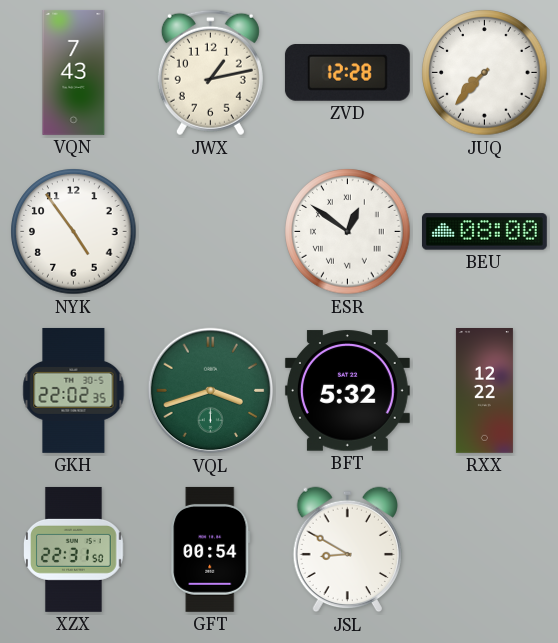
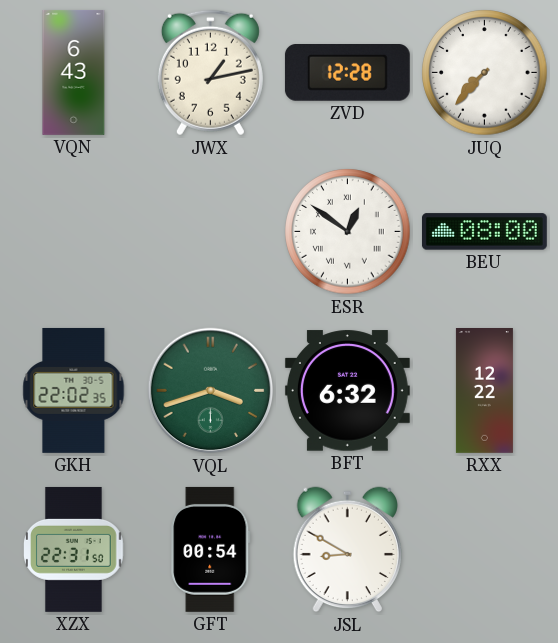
VQN: 7:43 -> 6:43
NYK: 4:54 -> none
BFT: 5:32 -> 6:32
